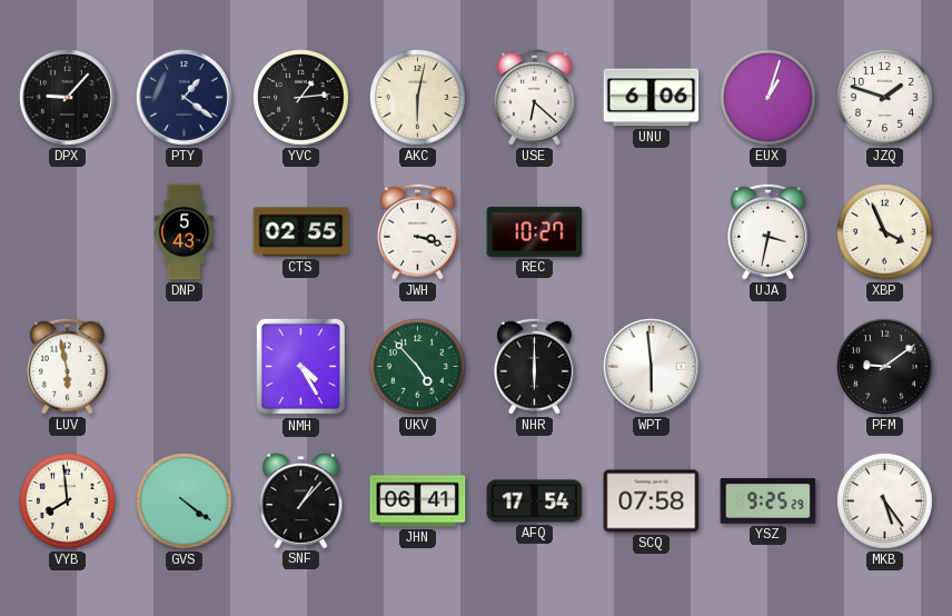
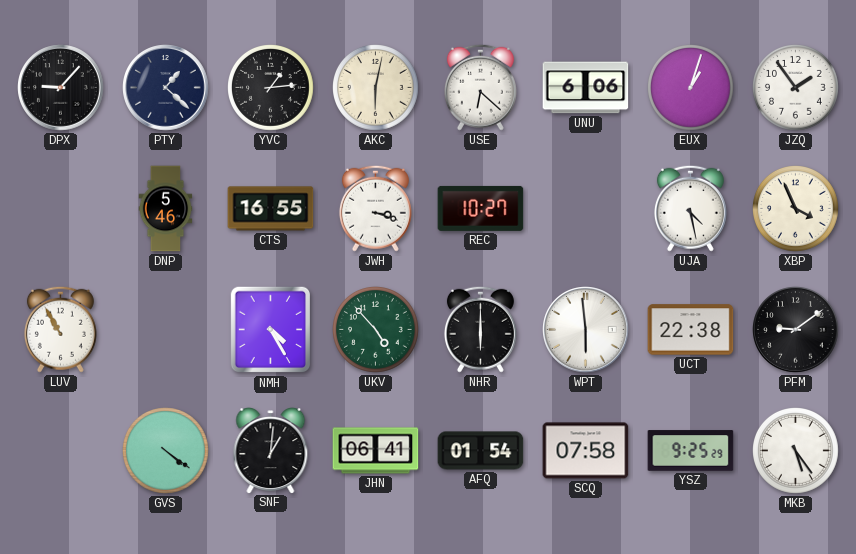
PTY: 1:21 -> 1:22
JZQ: 1:48 -> 1:54
DNP: 5:43 -> 5:46
CTS: 02:55 -> 16:55
UJA: 3:32 -> 4:28
LUV: 5:58 -> 10:55
UCT: none -> 22:38
VYB: 7:59 -> none
SNF: 1:07 -> 1:01
AFQ: 17:54 -> 01:54
